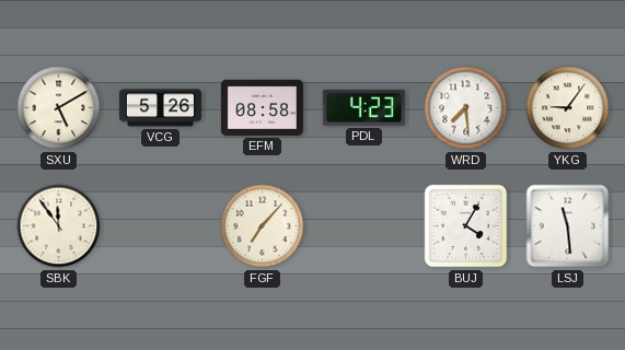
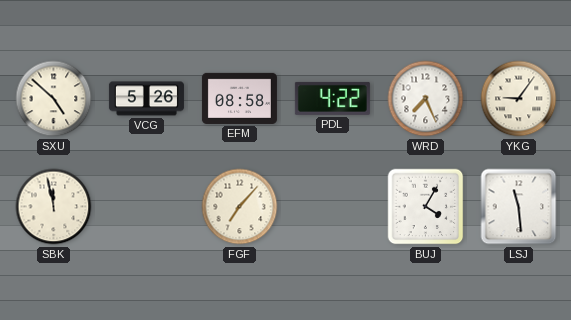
SXU: 5:10 -> 4:52
PDL: 4:23 -> 4:22
WRD: 7:29 -> 7:26
SBK: 11:54 -> 11:58
